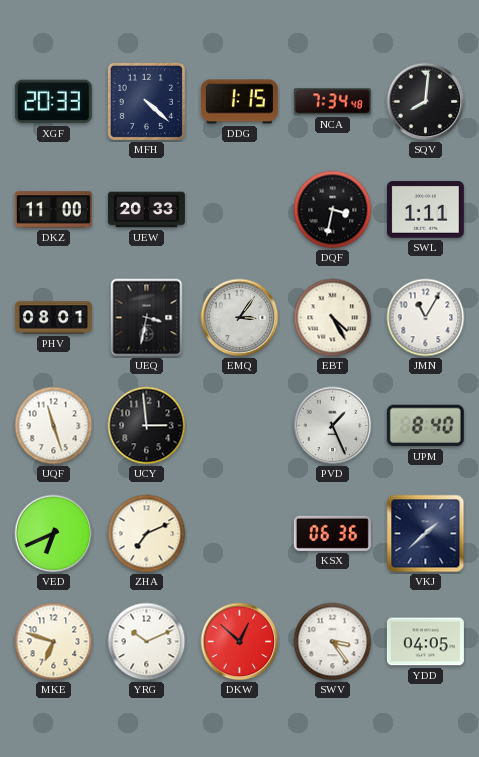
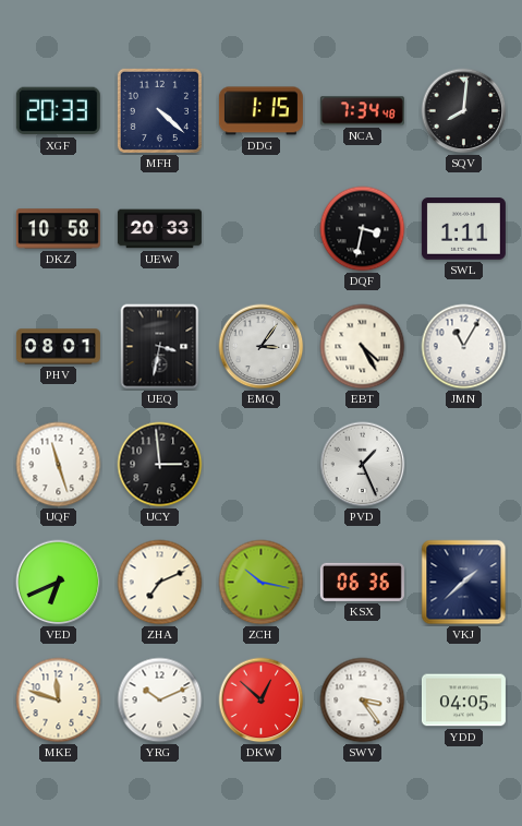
DKZ: 11:00 -> 10:58
UPM: 8:40 -> none
ZCH: none -> 10:17
MKE: 6:48 -> 11:48
